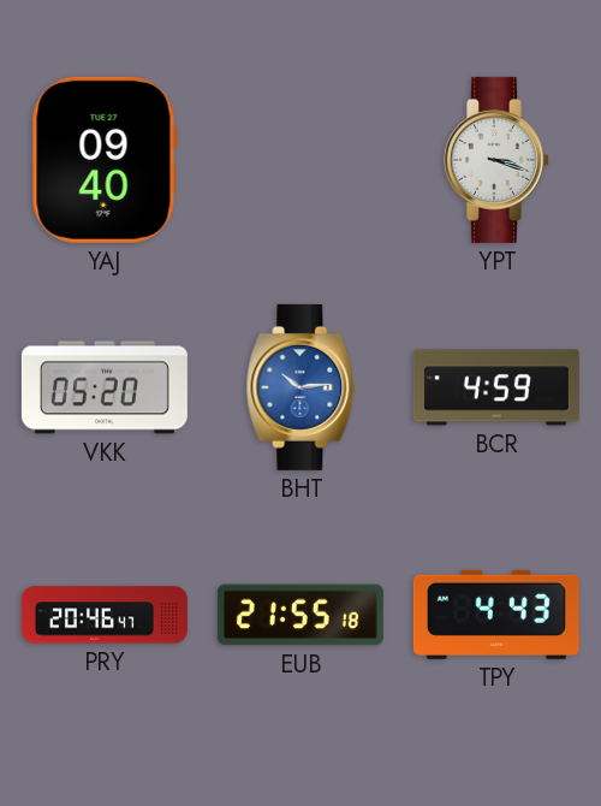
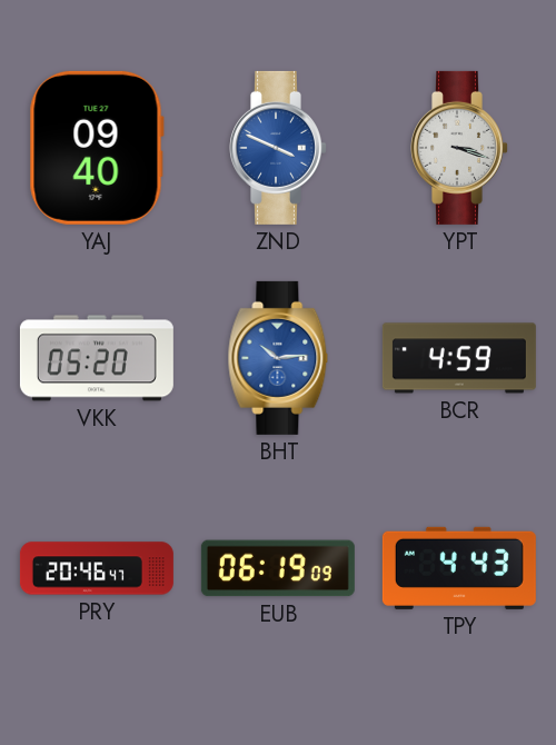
ZND: none -> 3:49
EUB: 21:55 -> 06:19
